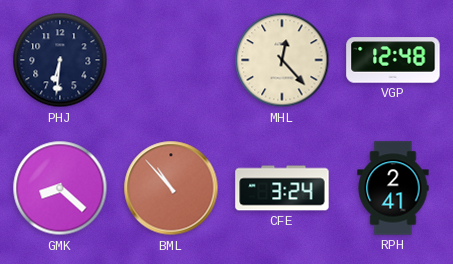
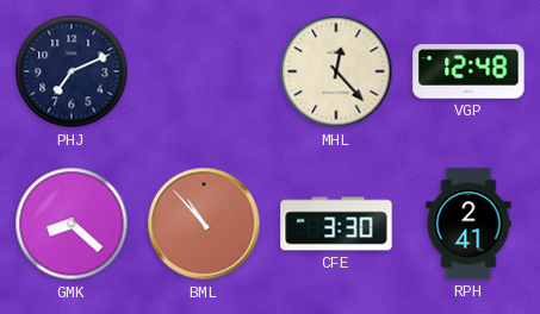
PHJ: 6:31 -> 7:11
CFE: 3:24 -> 3:30
